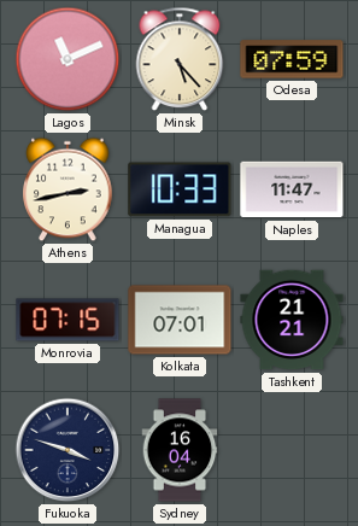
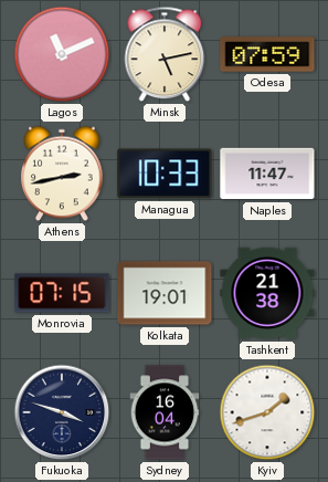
Minsk: 5:23 -> 5:13
Kolkata: 07:01 -> 19:01
Tashkent: 21:21 -> 21:38
Kyiv: none -> 1:42
